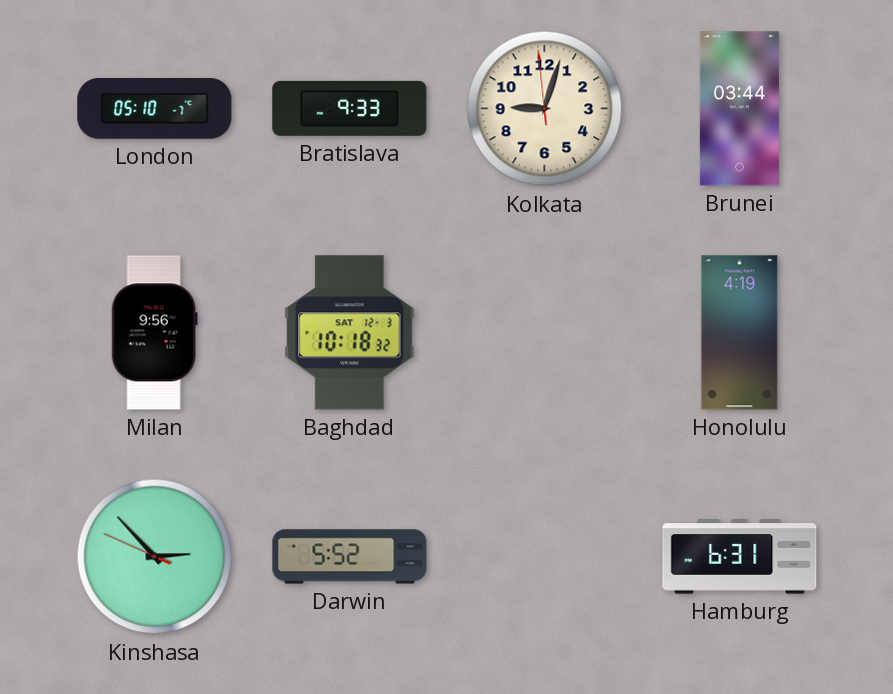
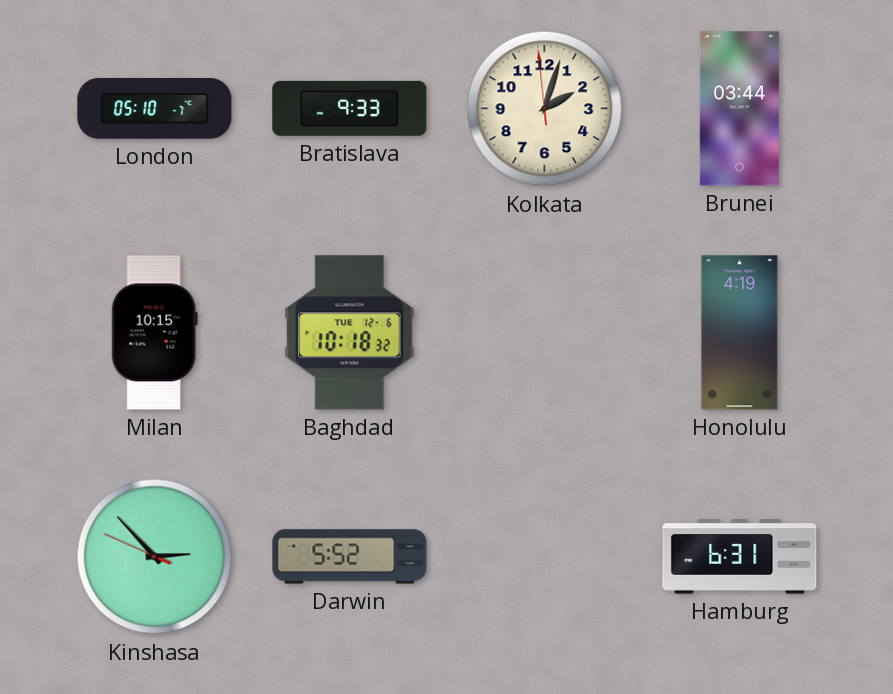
Kolkata: 9:02 -> 2:02
Milan: 9:56 -> 10:15
Baghdad date: SAT 12-3 -> TUE 12-6
